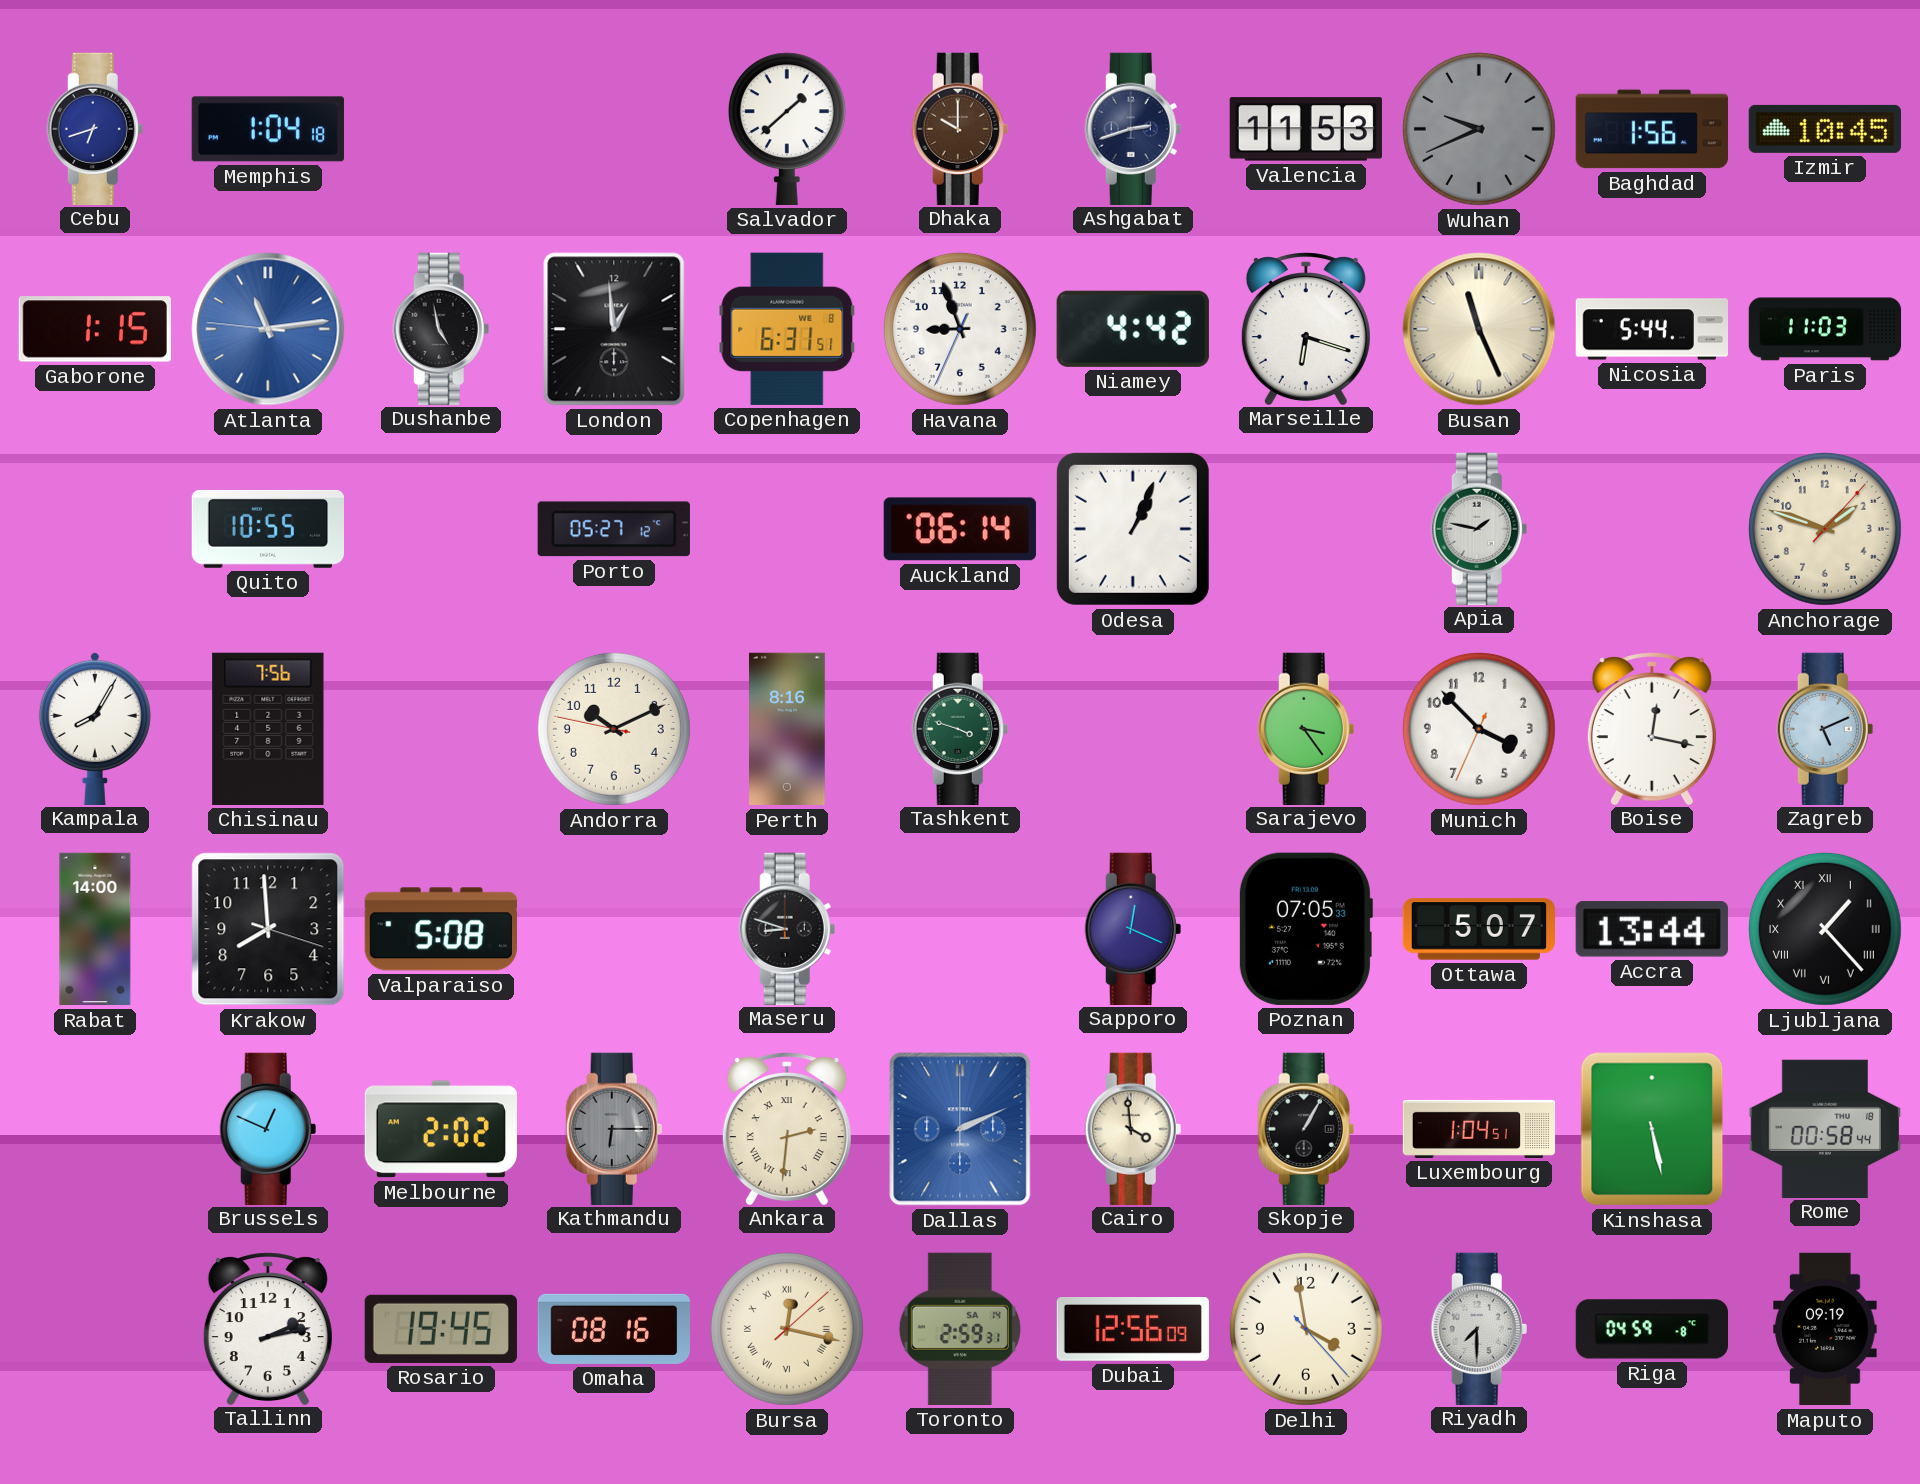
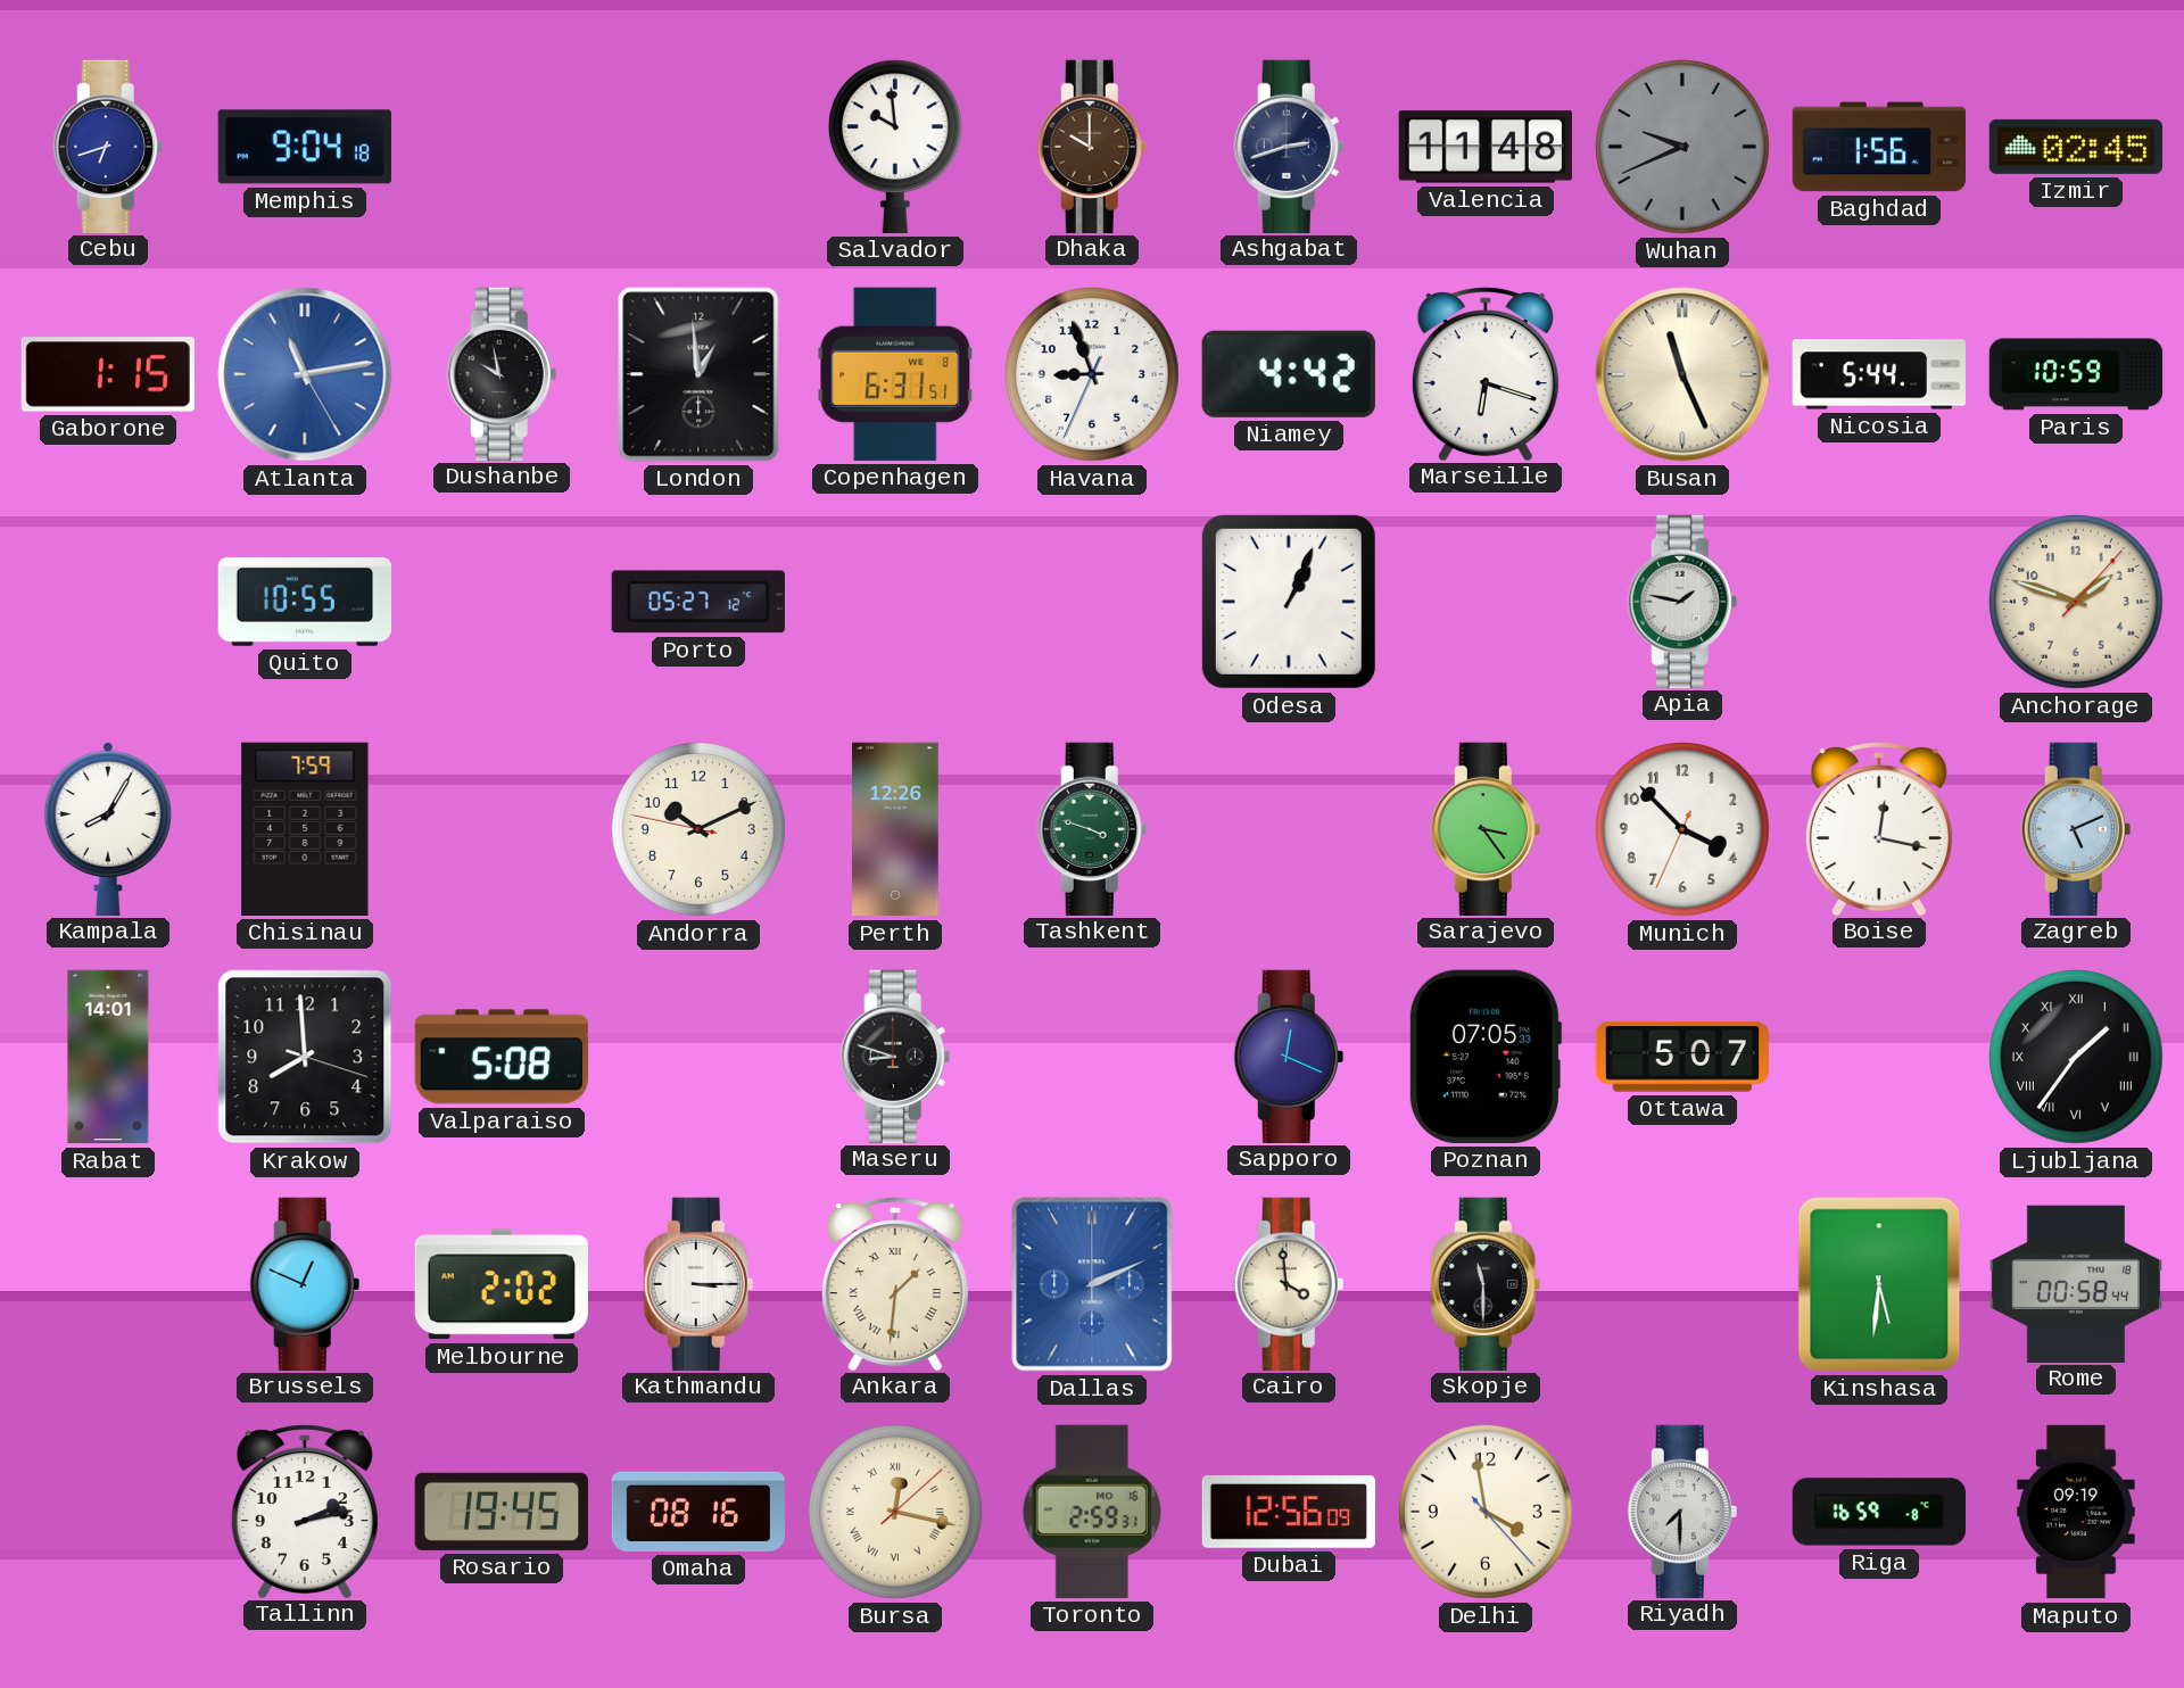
Memphis: 1:04 -> 9:04
Salvador: 1:38 -> 9:59
Valencia: 11:53 -> 11:48
Izmir: 10:45 -> 02:45
Atlanta: 11:13:46 -> 11:13:25
Dushanbe: 4:58 -> 9:58
Paris: 11:03 -> 10:59
Auckland: 06:14 -> none
Chisinau: 7:56 -> 7:59
Perth: 8:16 -> 12:26
Rabat: 14:00 -> 14:01
Accra: 13:44 -> none
Ljubljana: 1:23 -> 1:36
Kathmandu: 6:15 -> 3:15
Kathmandu dial: grey -> white
Ankara: 2:31 -> 1:31
Skopje: 1:05 -> 11:30
Luxembourg: 1:04 -> none
Kinshasa: 5:28 -> 5:31
Toronto date: SA 14 -> MO 16
Riga: 04:59 -> 16:59
